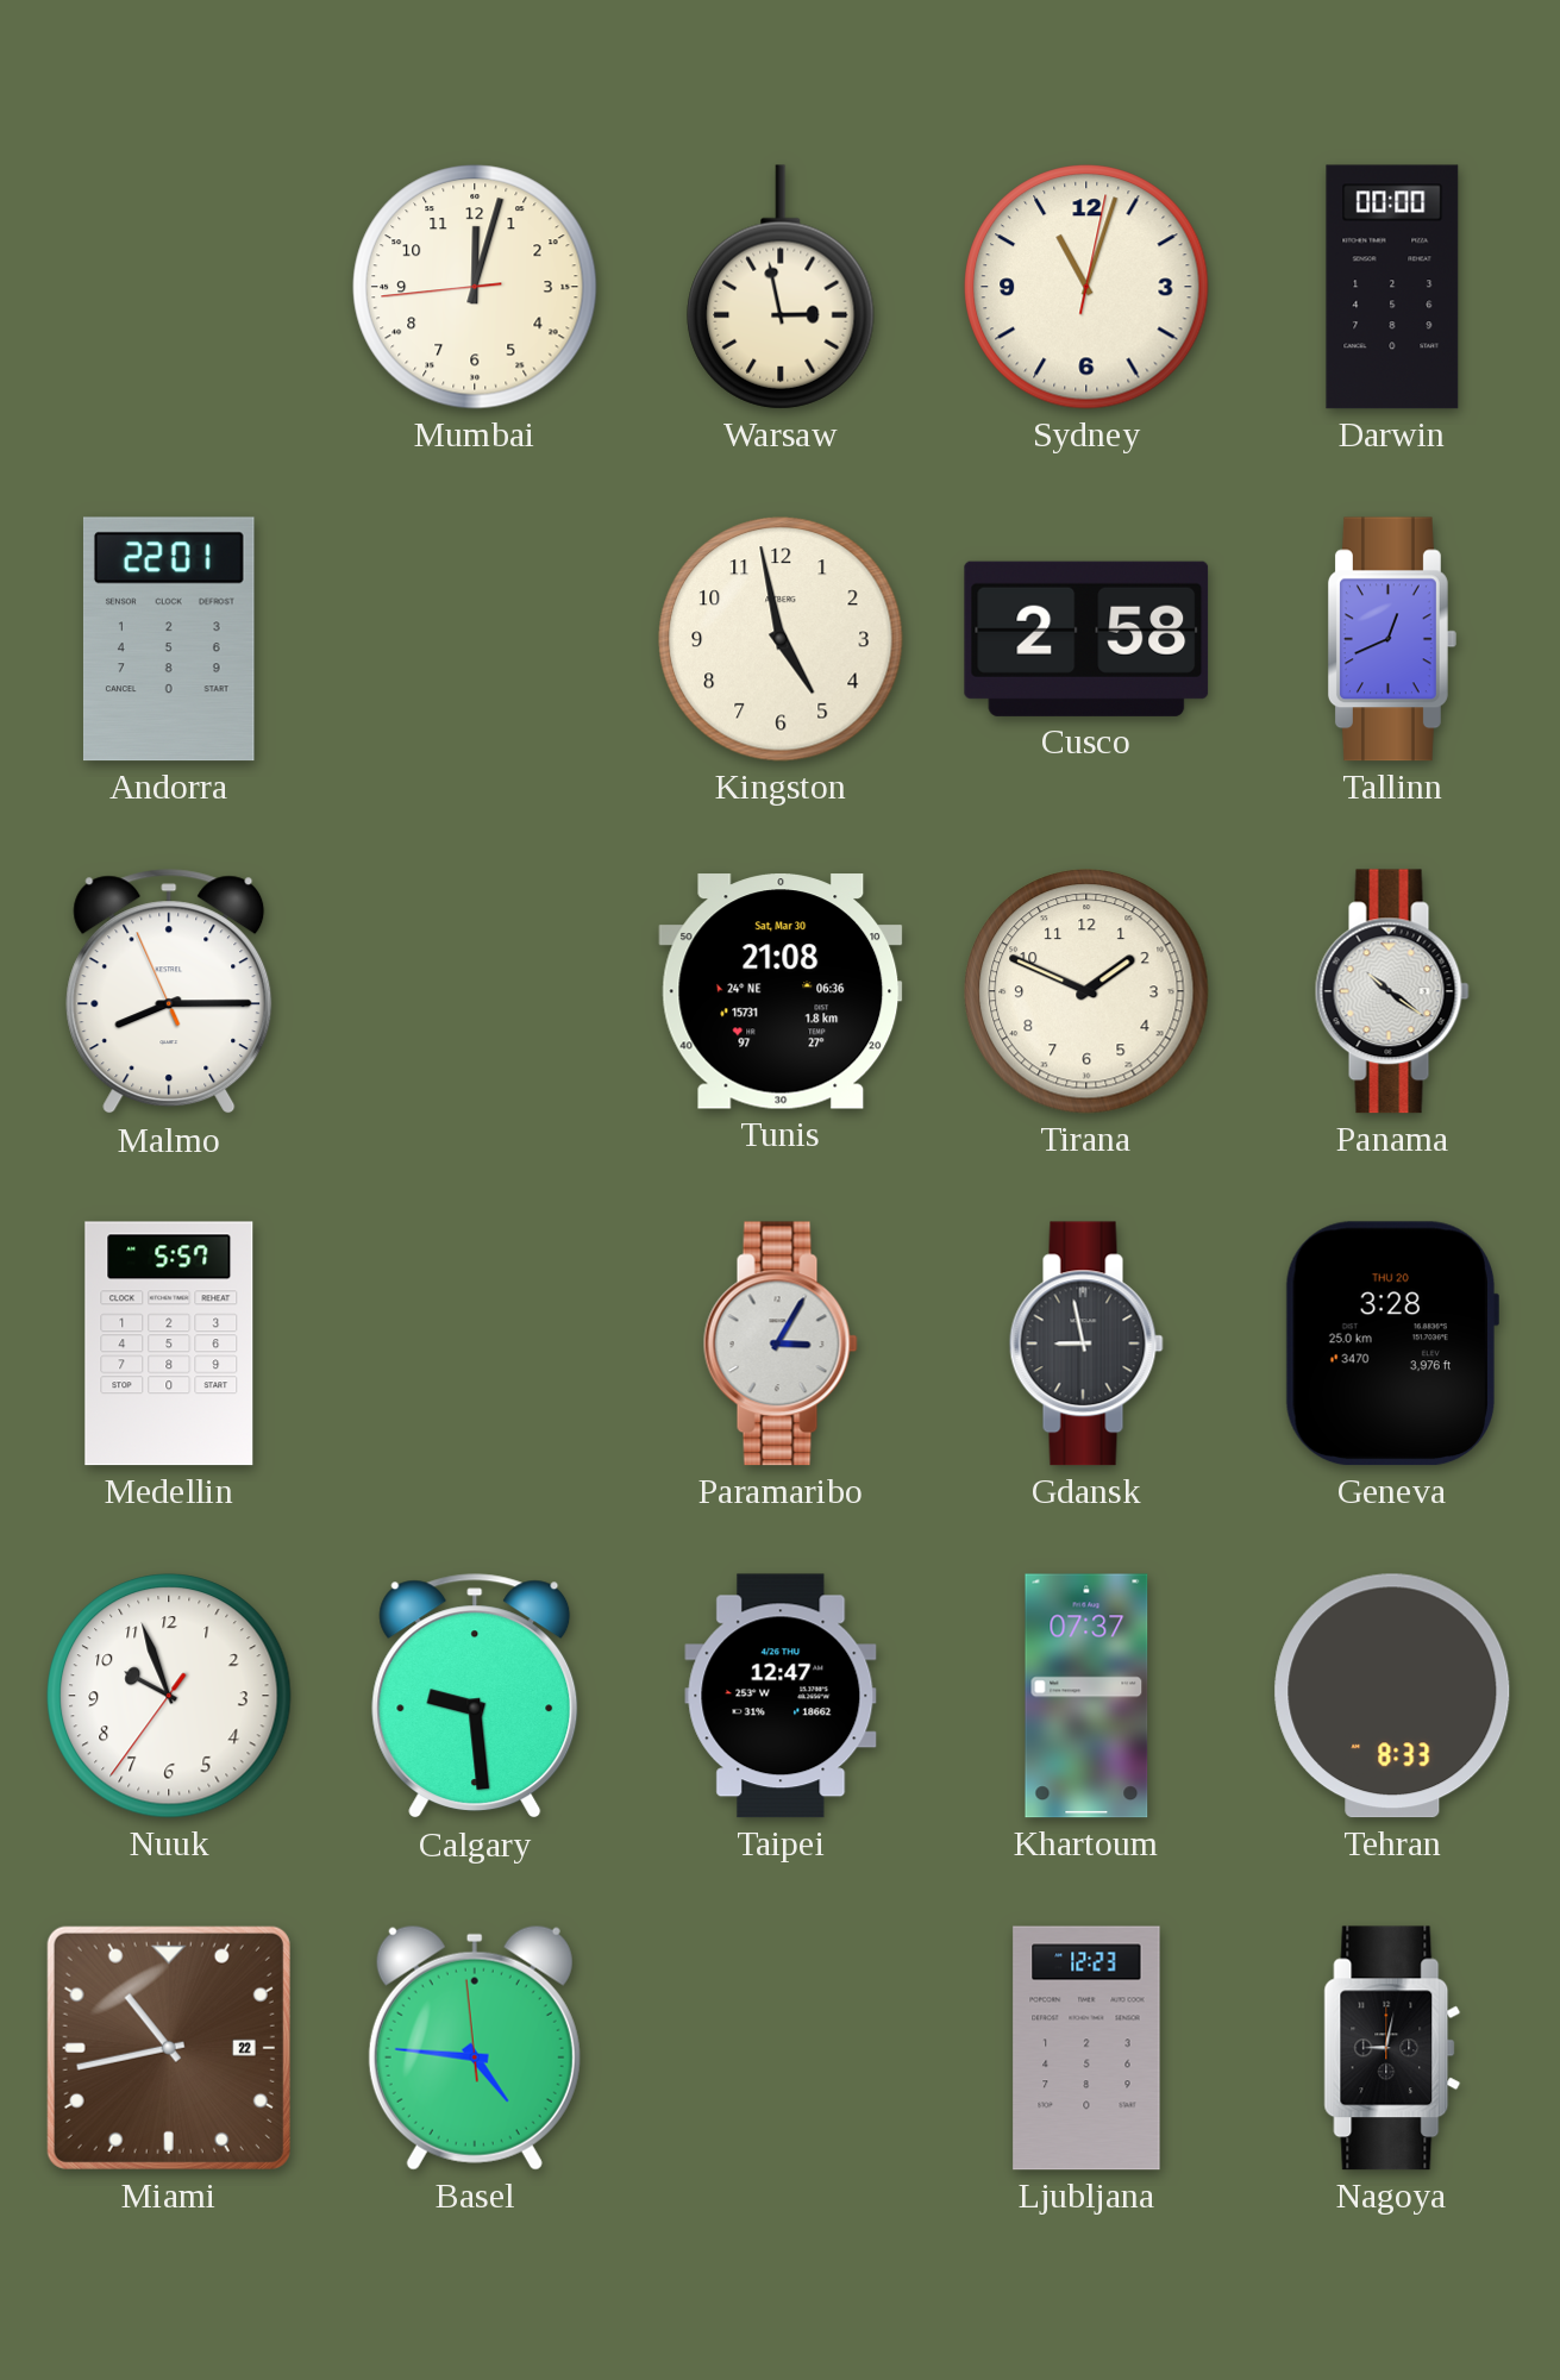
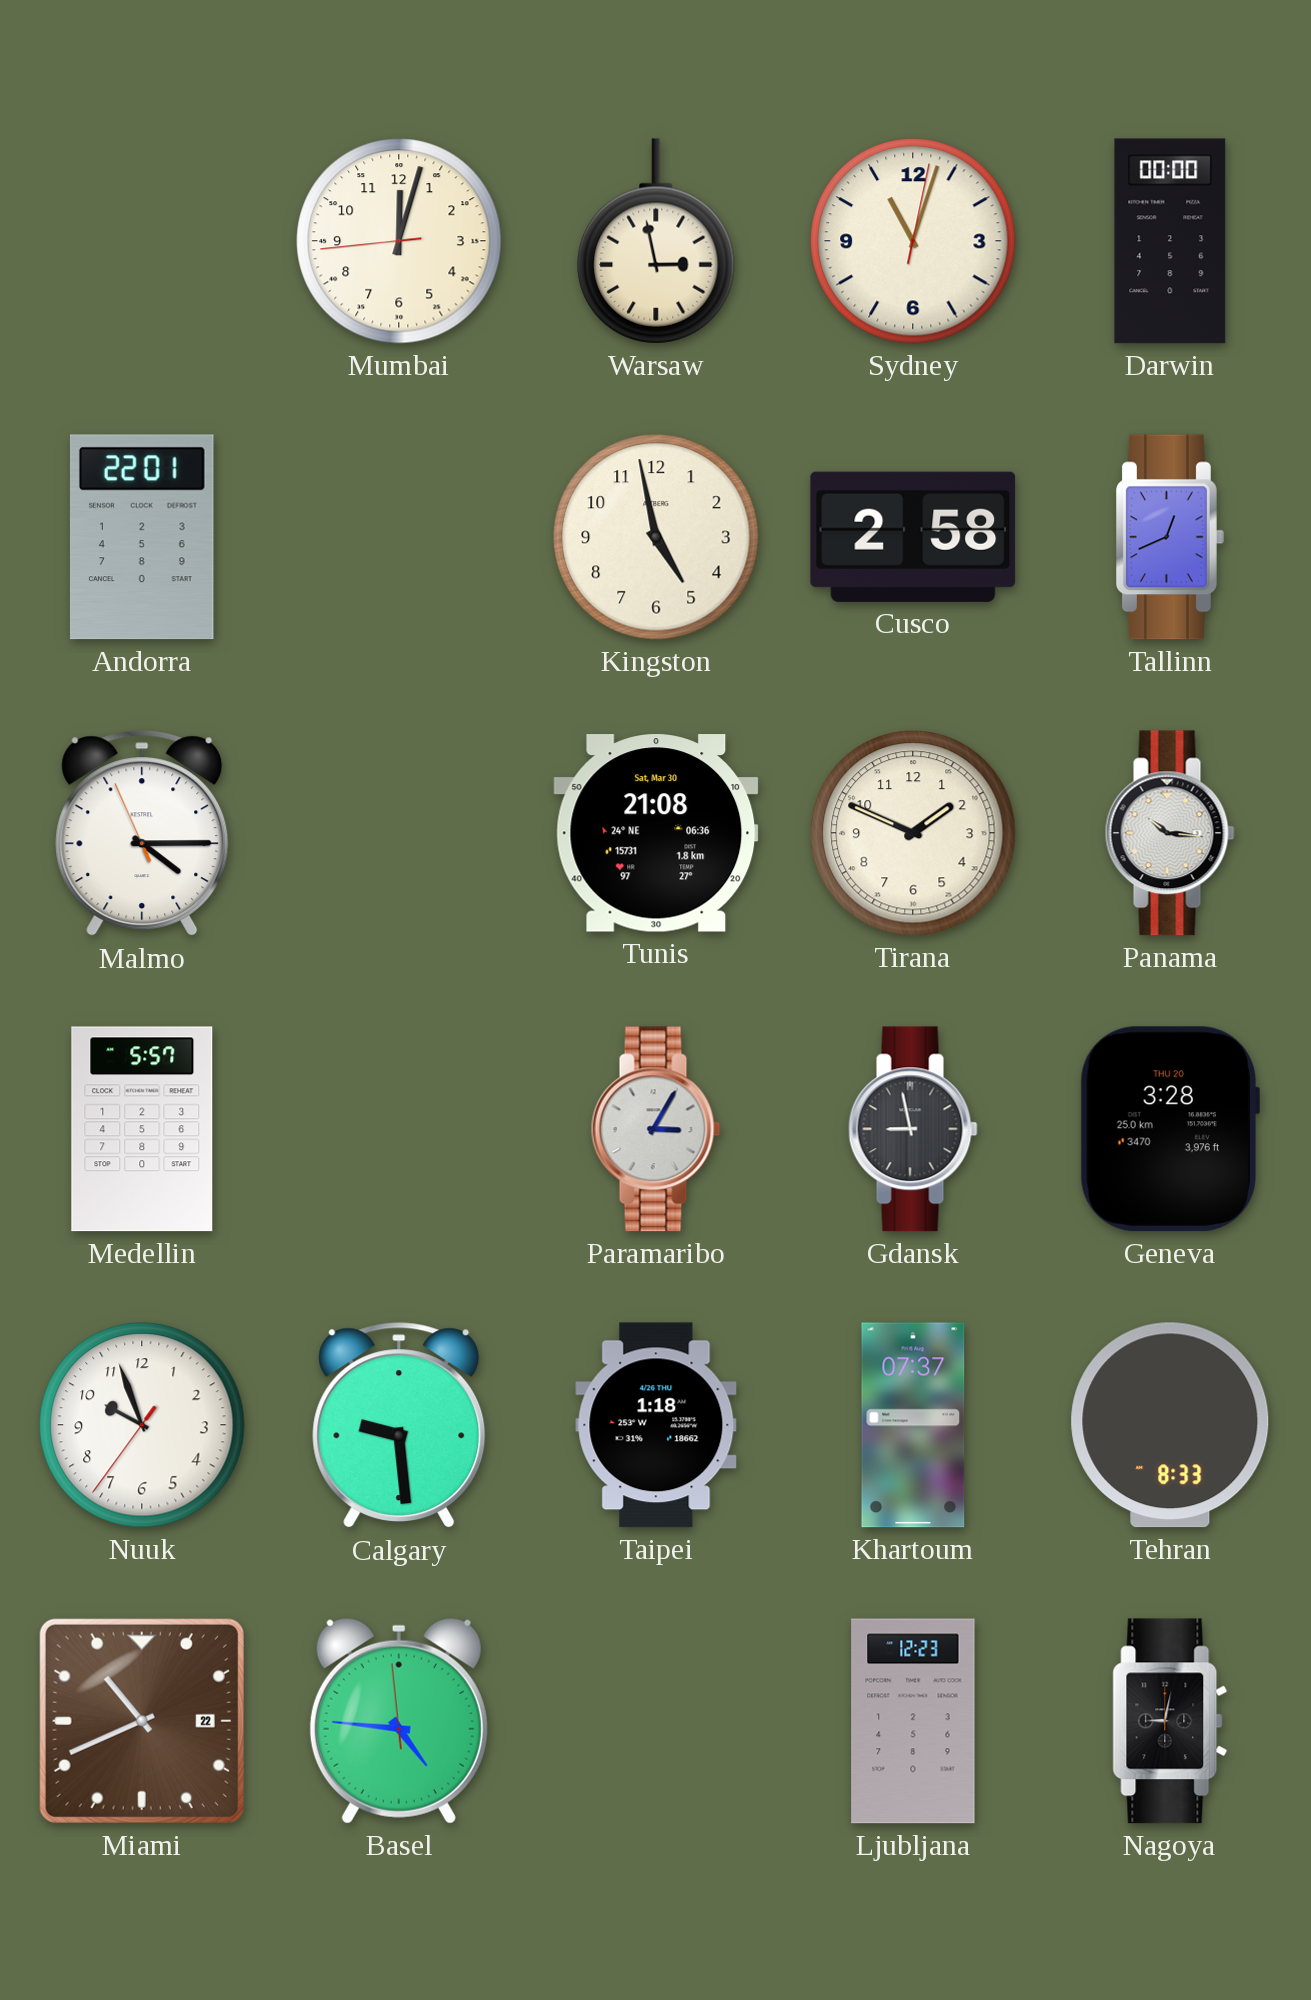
Malmo: 8:14 -> 4:14
Panama: 10:21 -> 10:16
Taipei: 12:47 -> 1:18
Miami: 10:43 -> 10:41
